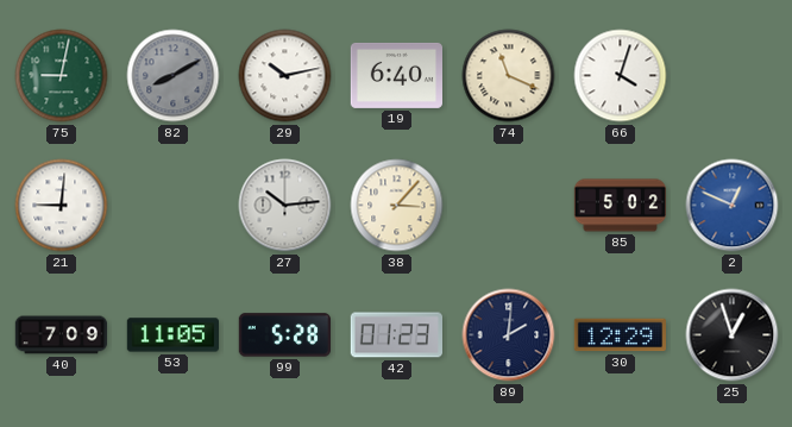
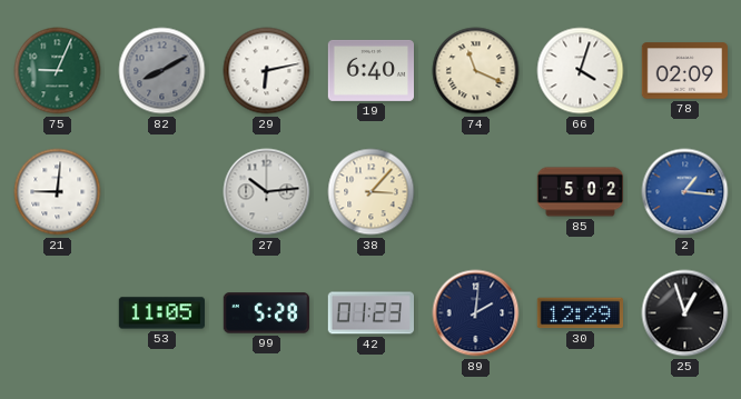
75: 9:02 -> 9:04
29: 10:13 -> 6:13
78: none -> 02:09
2: 12:49 -> 1:16
40: 7:09 -> none
